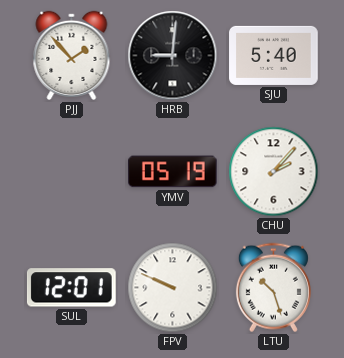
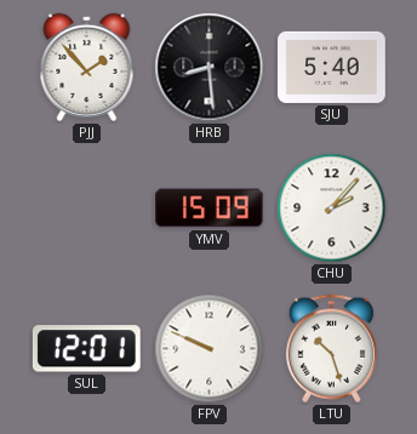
HRB: 9:01 -> 8:29
YMV: 05:19 -> 15:09
